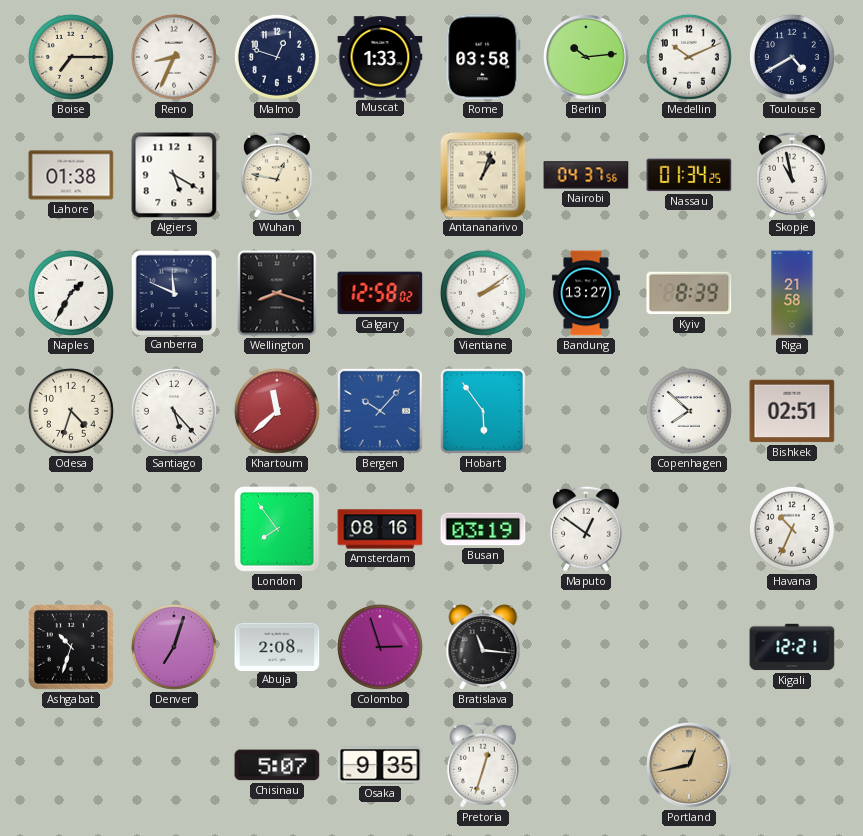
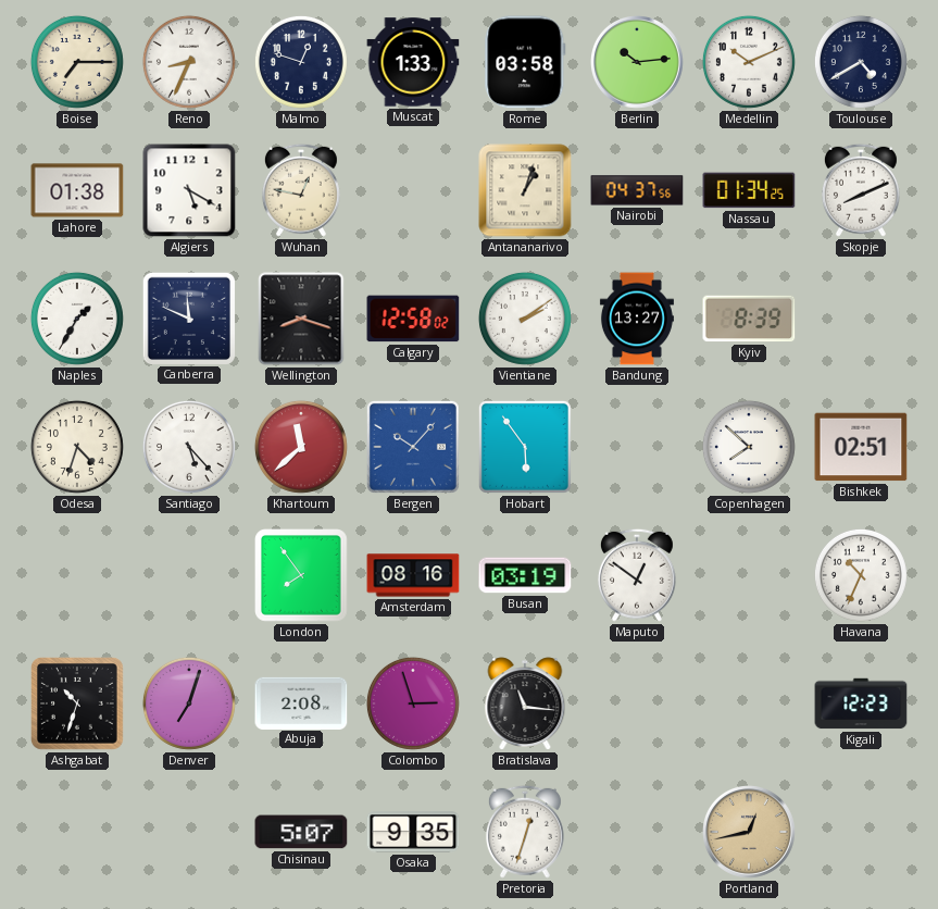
Skopje: 10:58 -> 8:11
Riga: 21:58 -> none
Kigali: 12:21 -> 12:23
